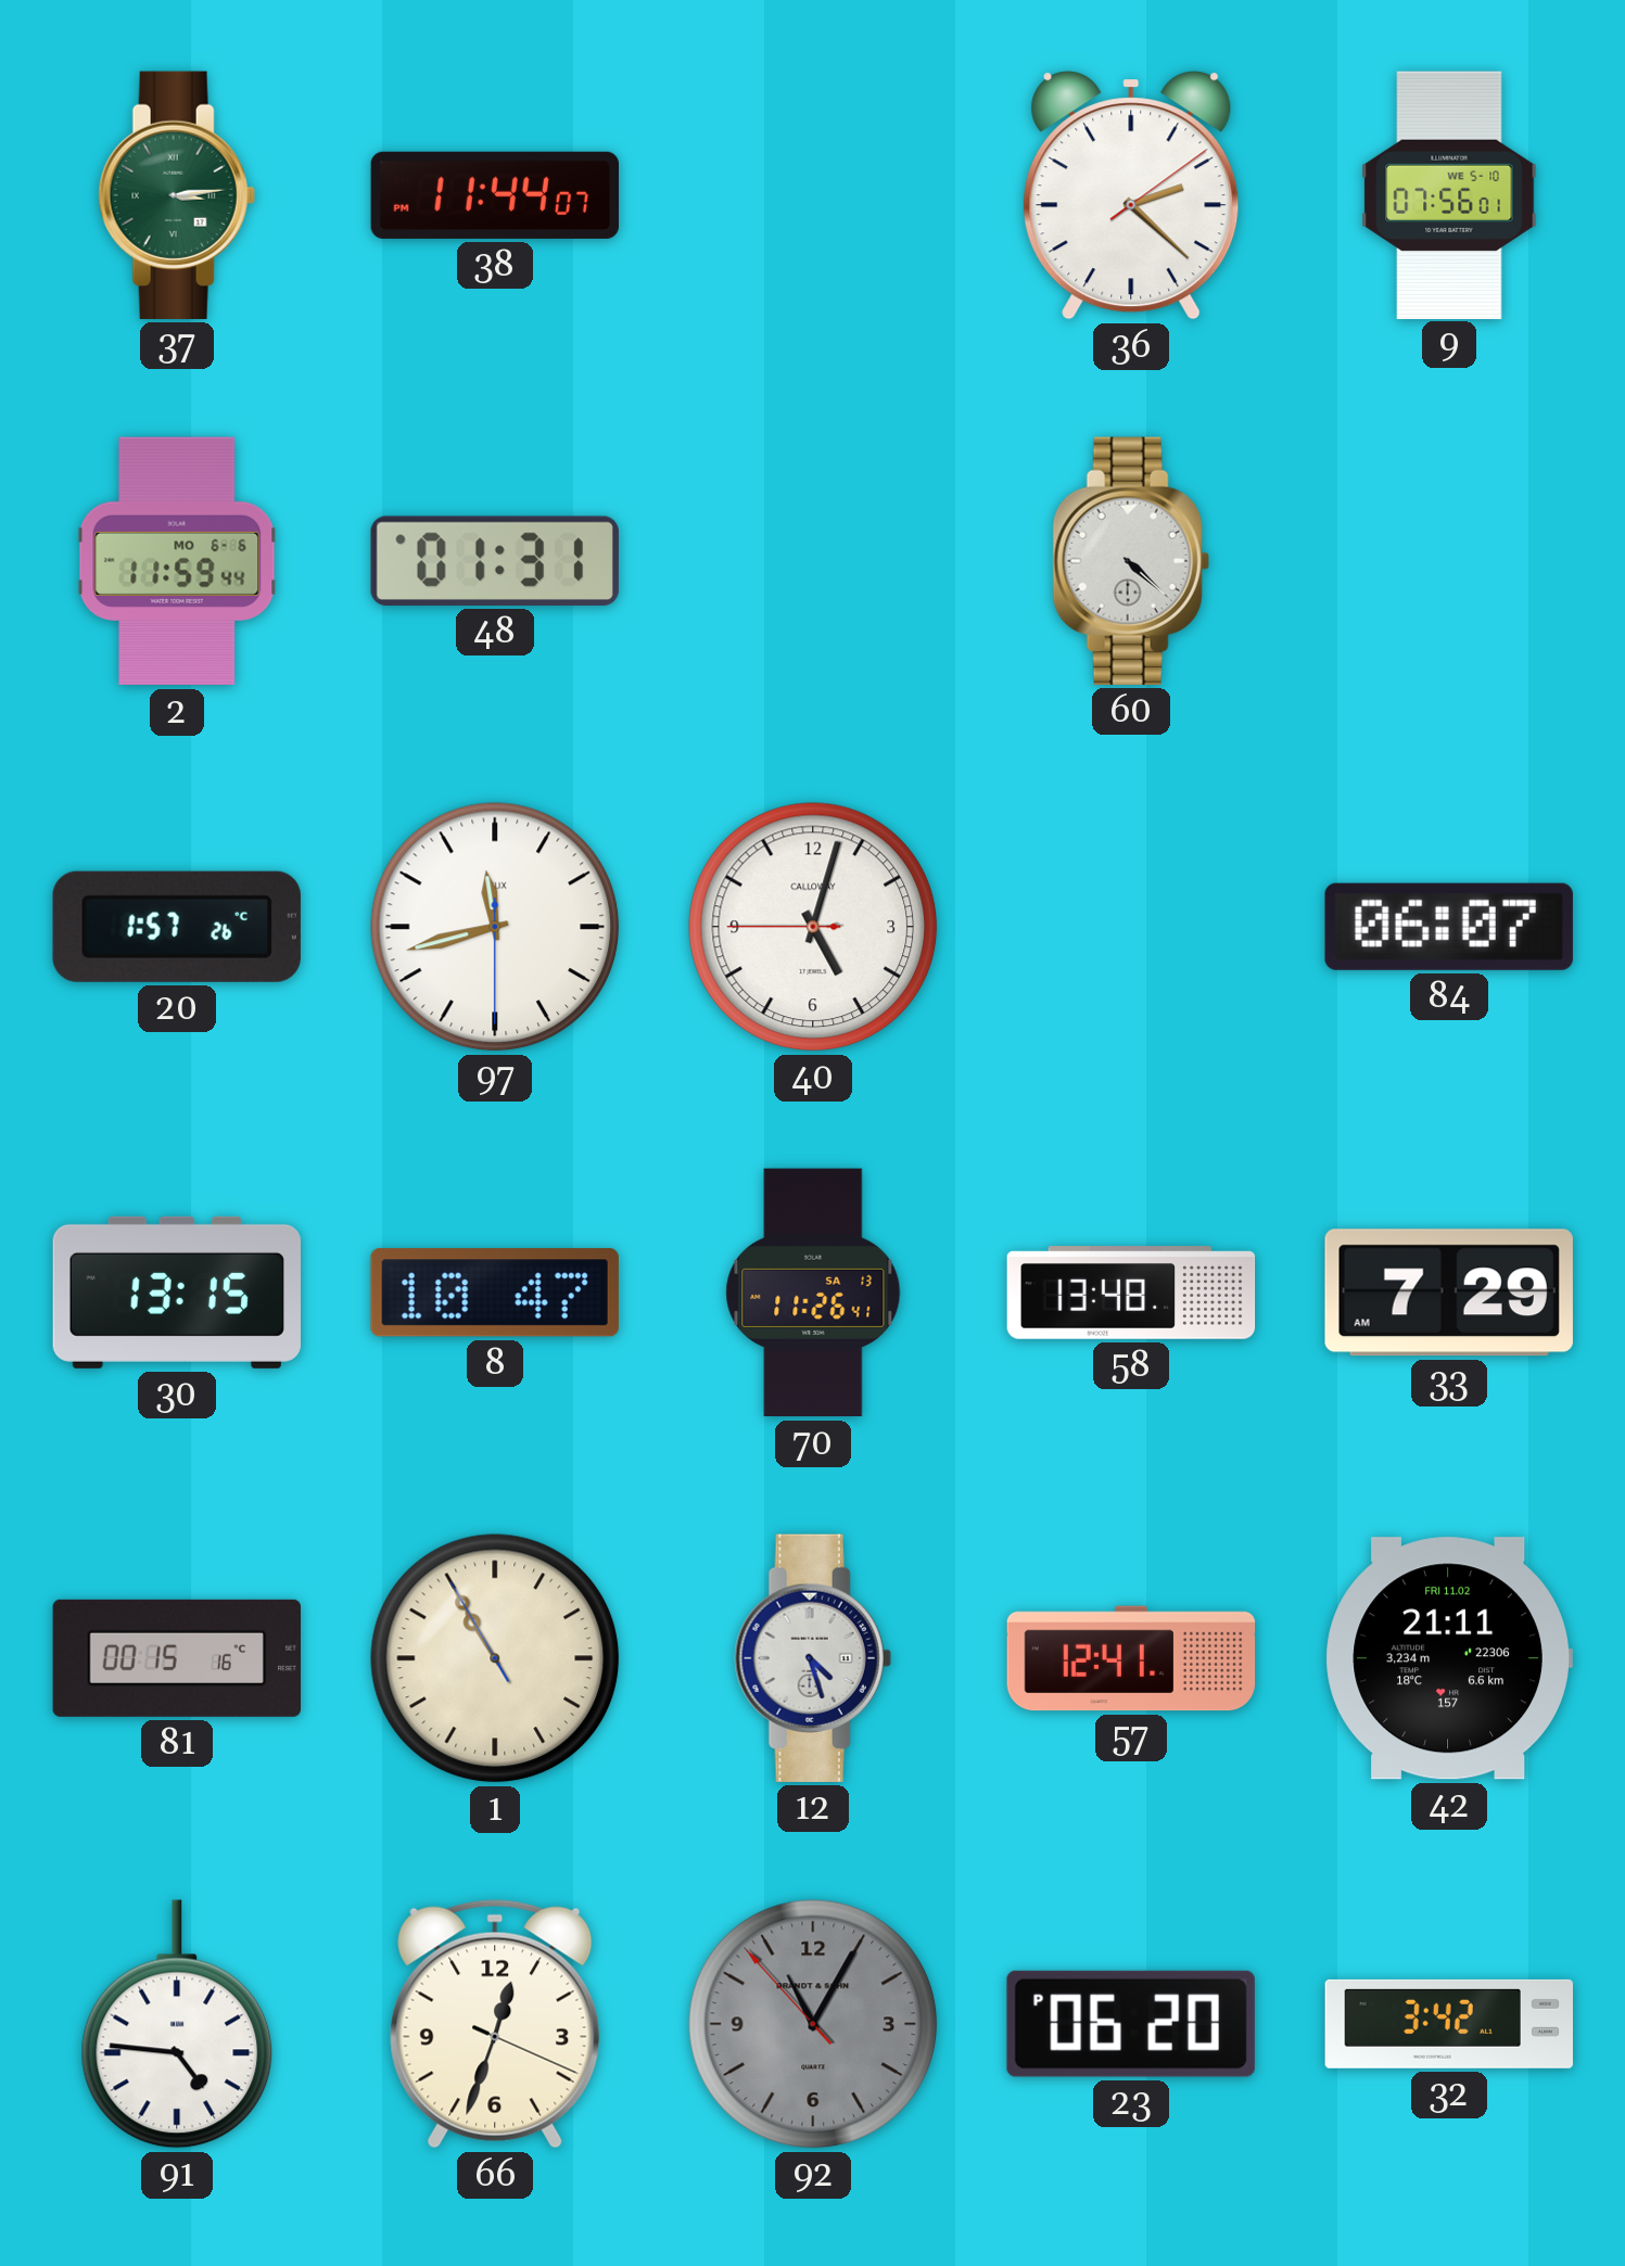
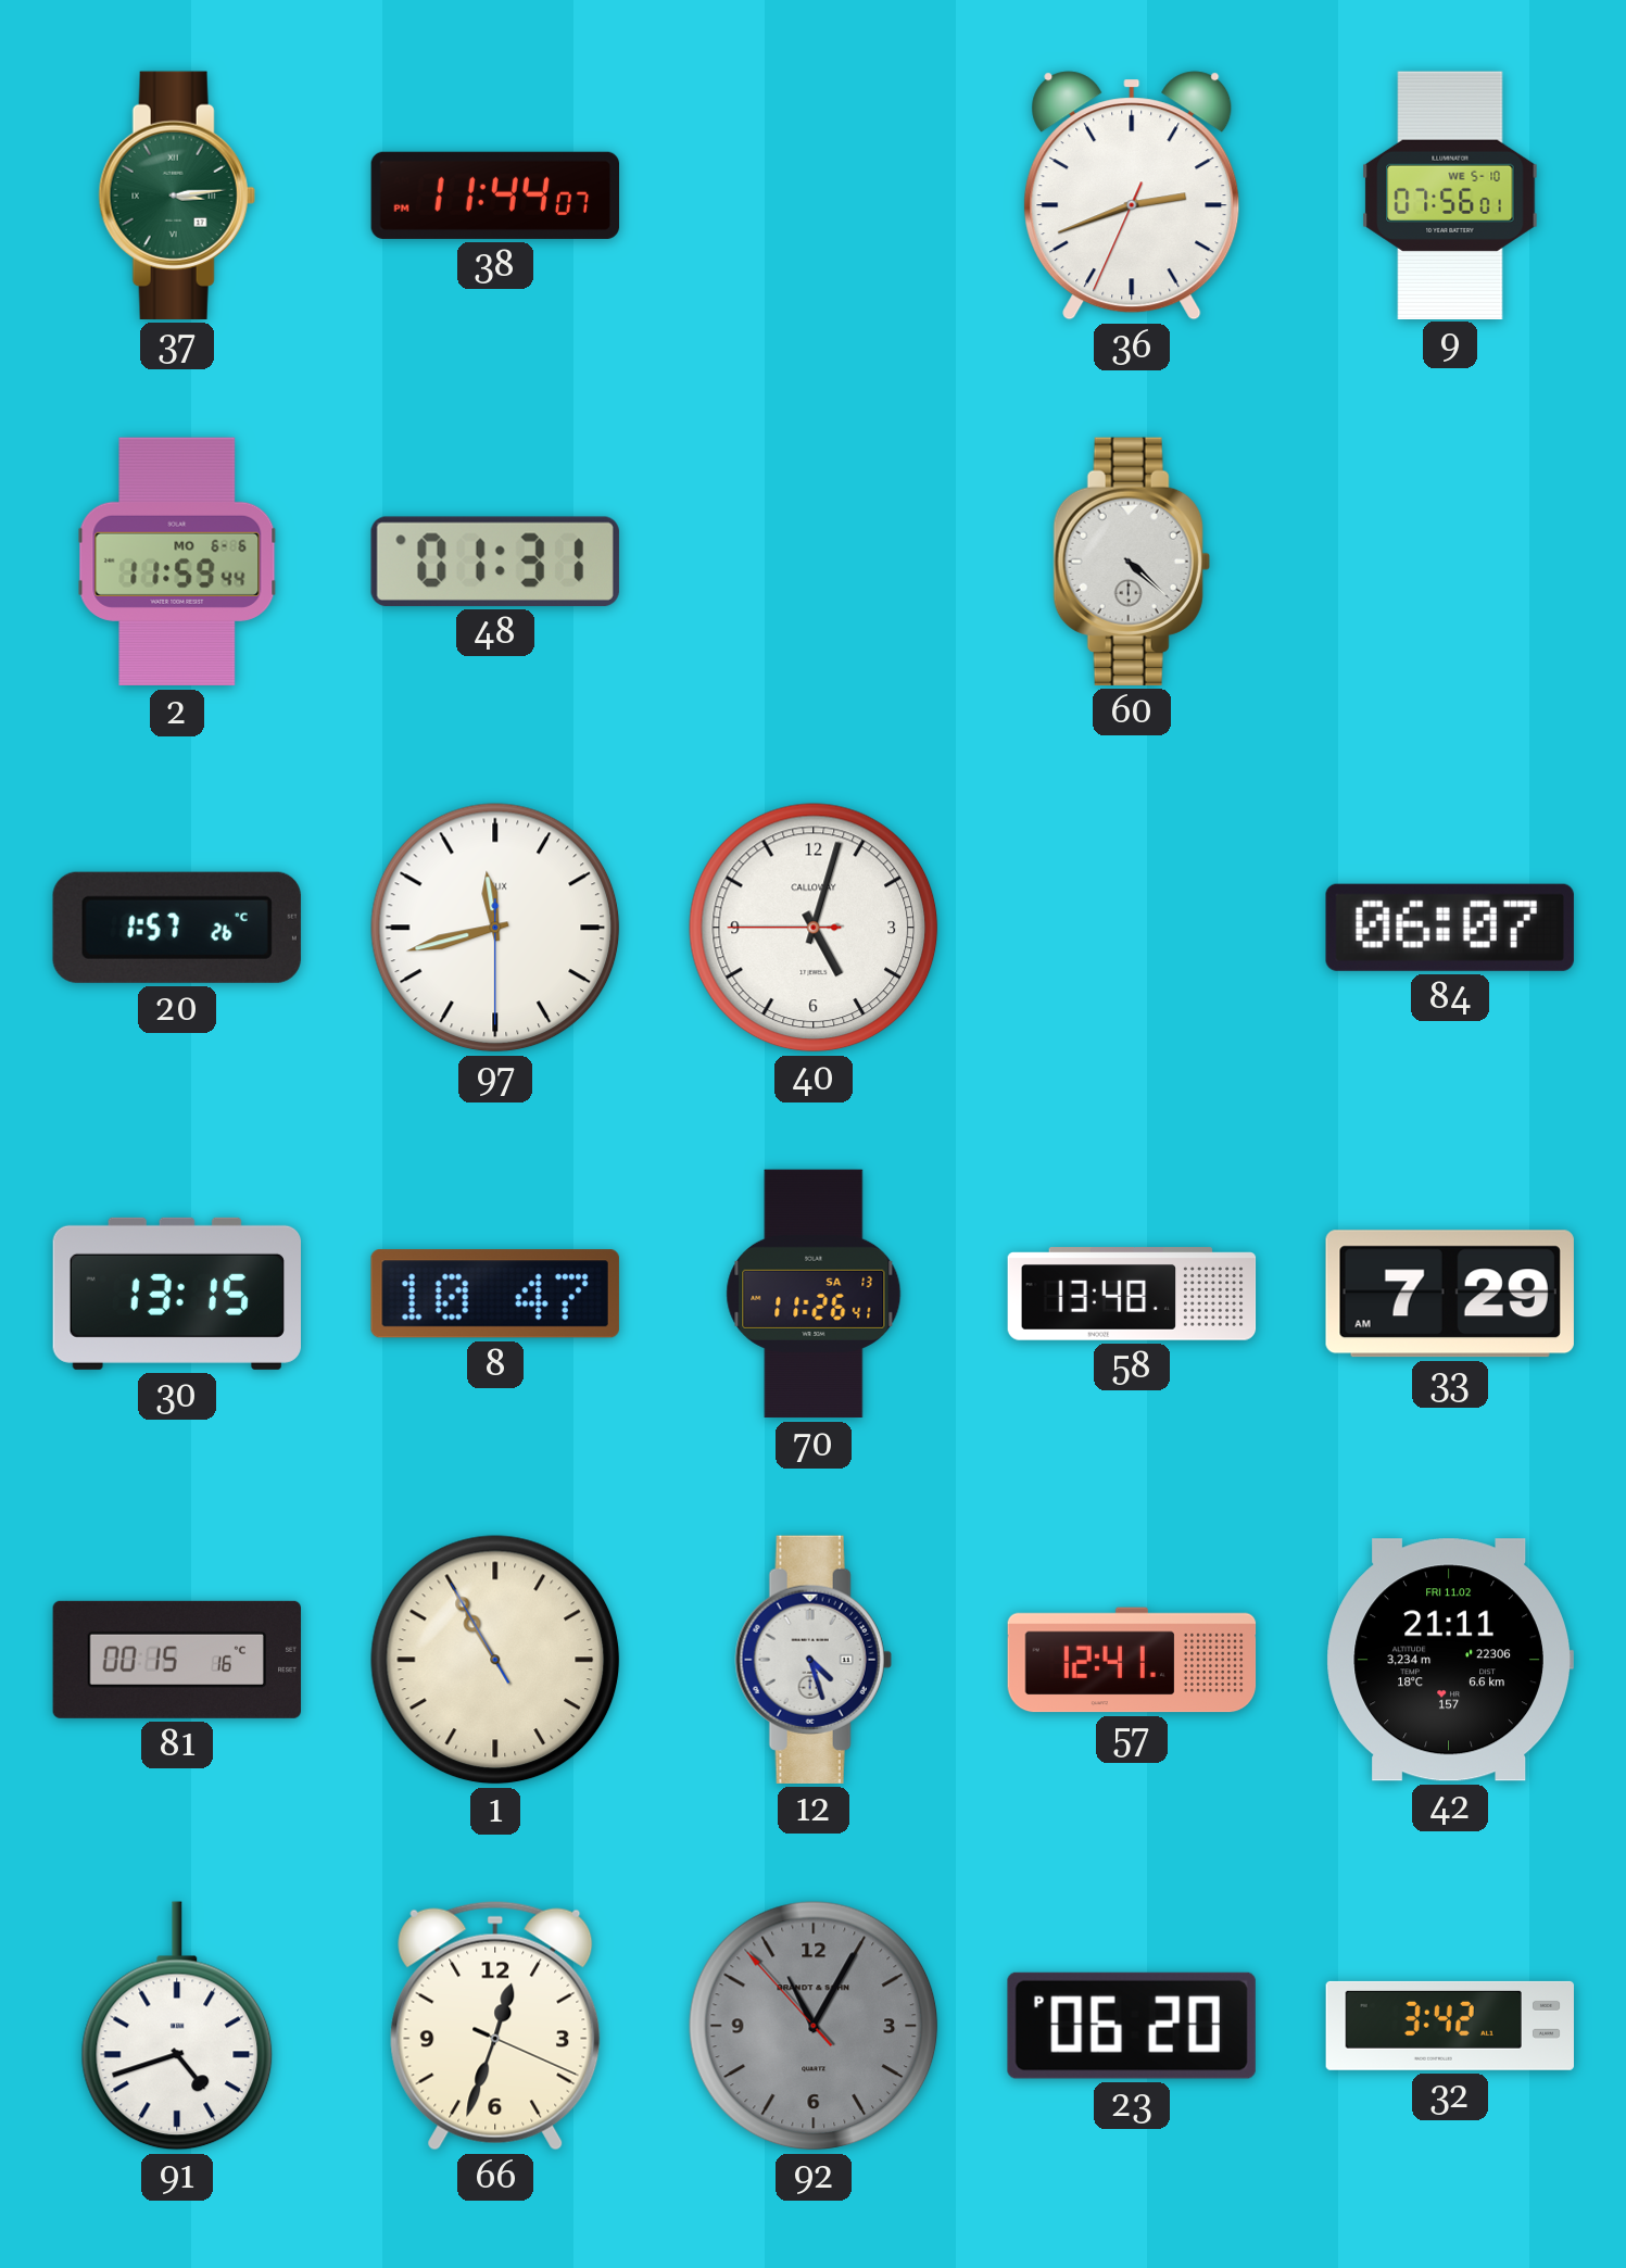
36: 2:22 -> 2:41
91: 4:46 -> 4:42
